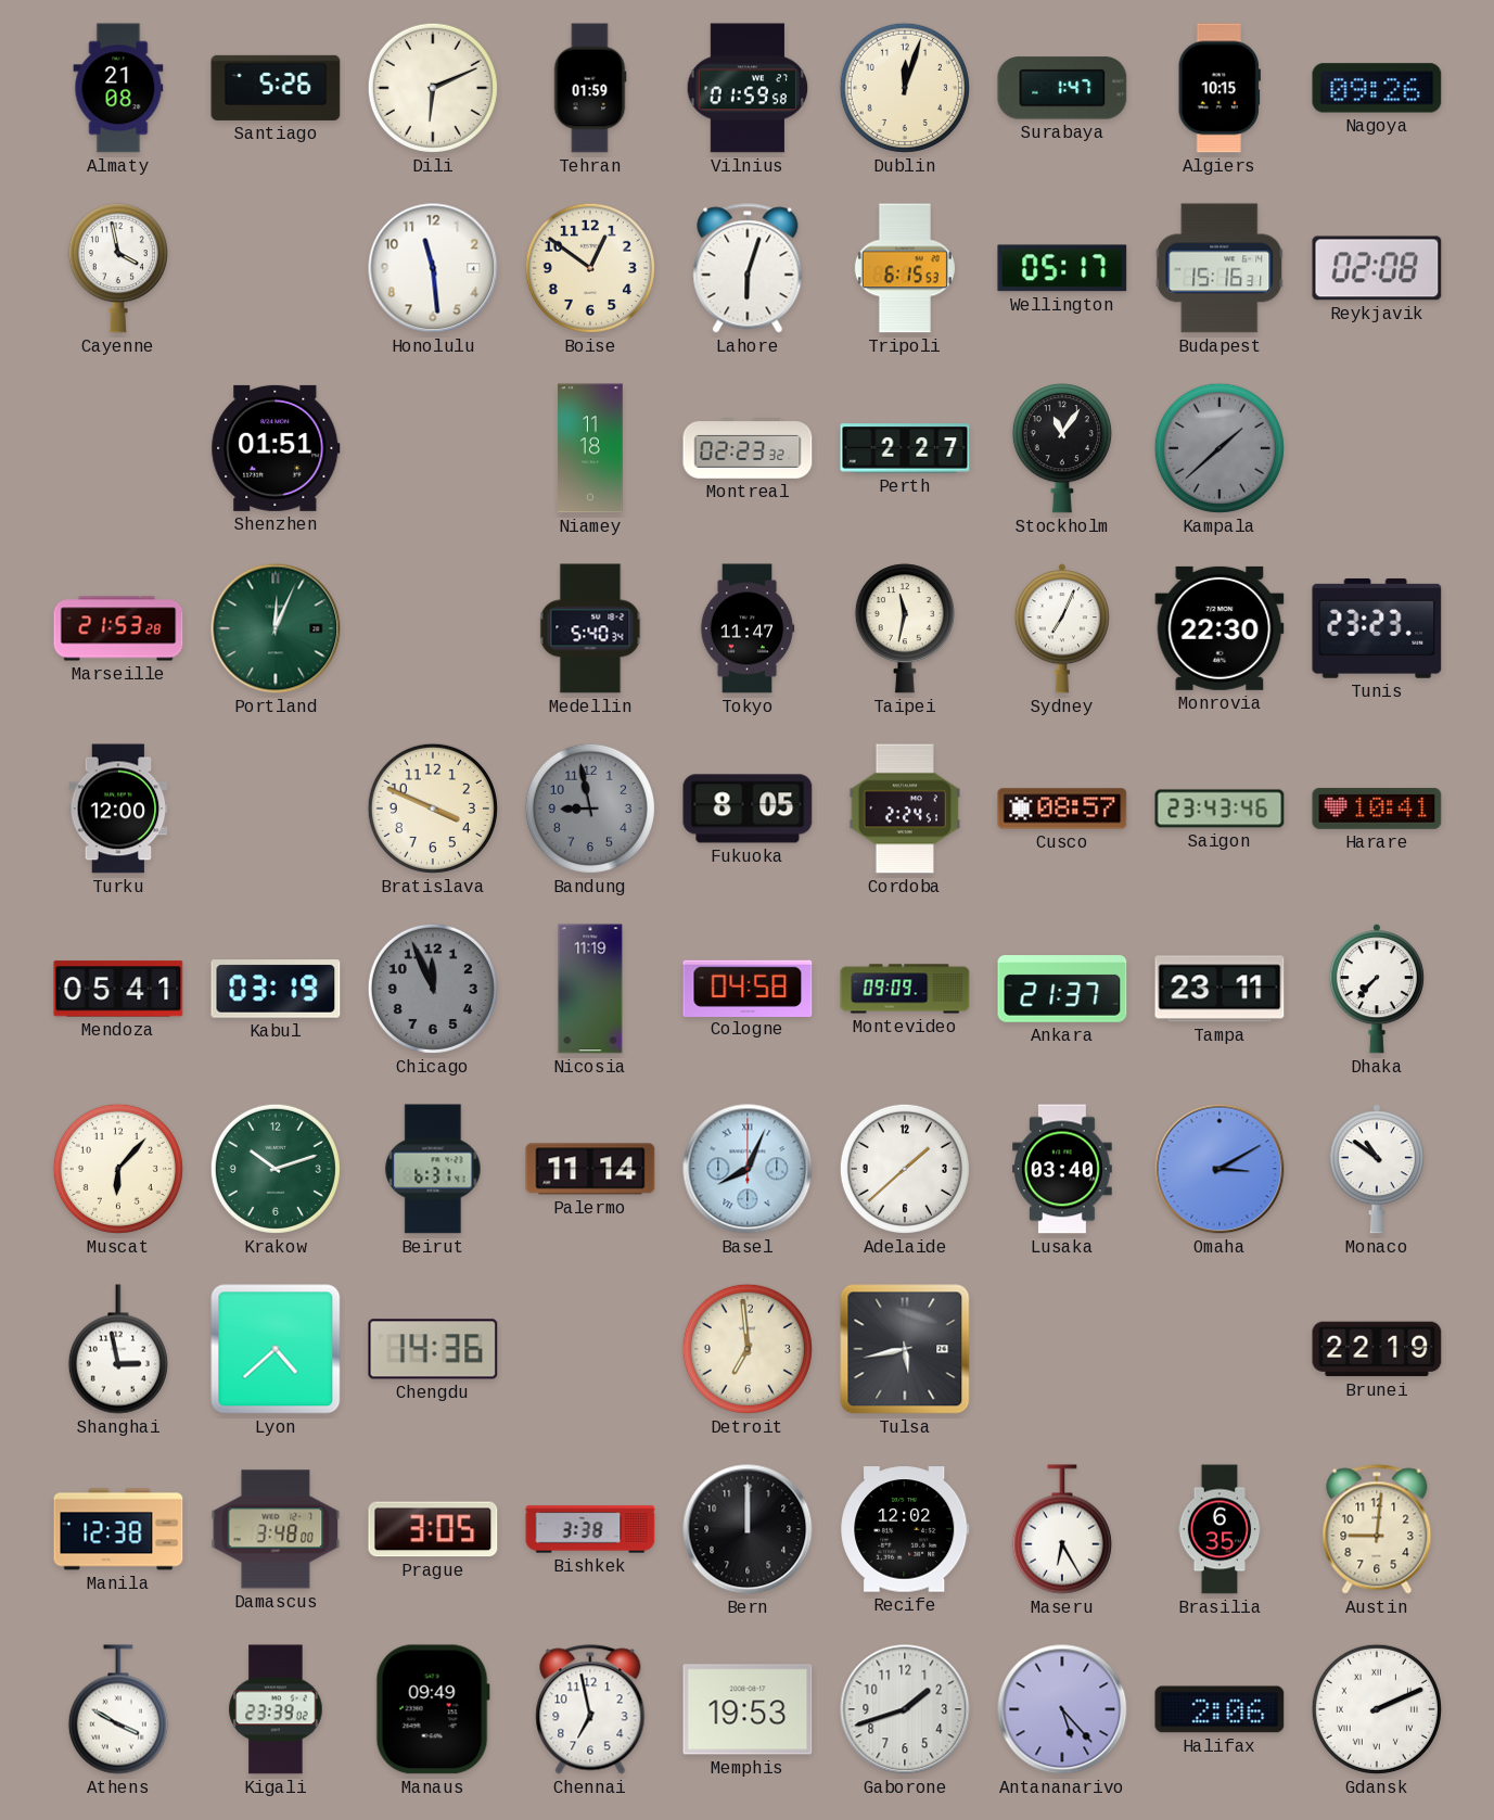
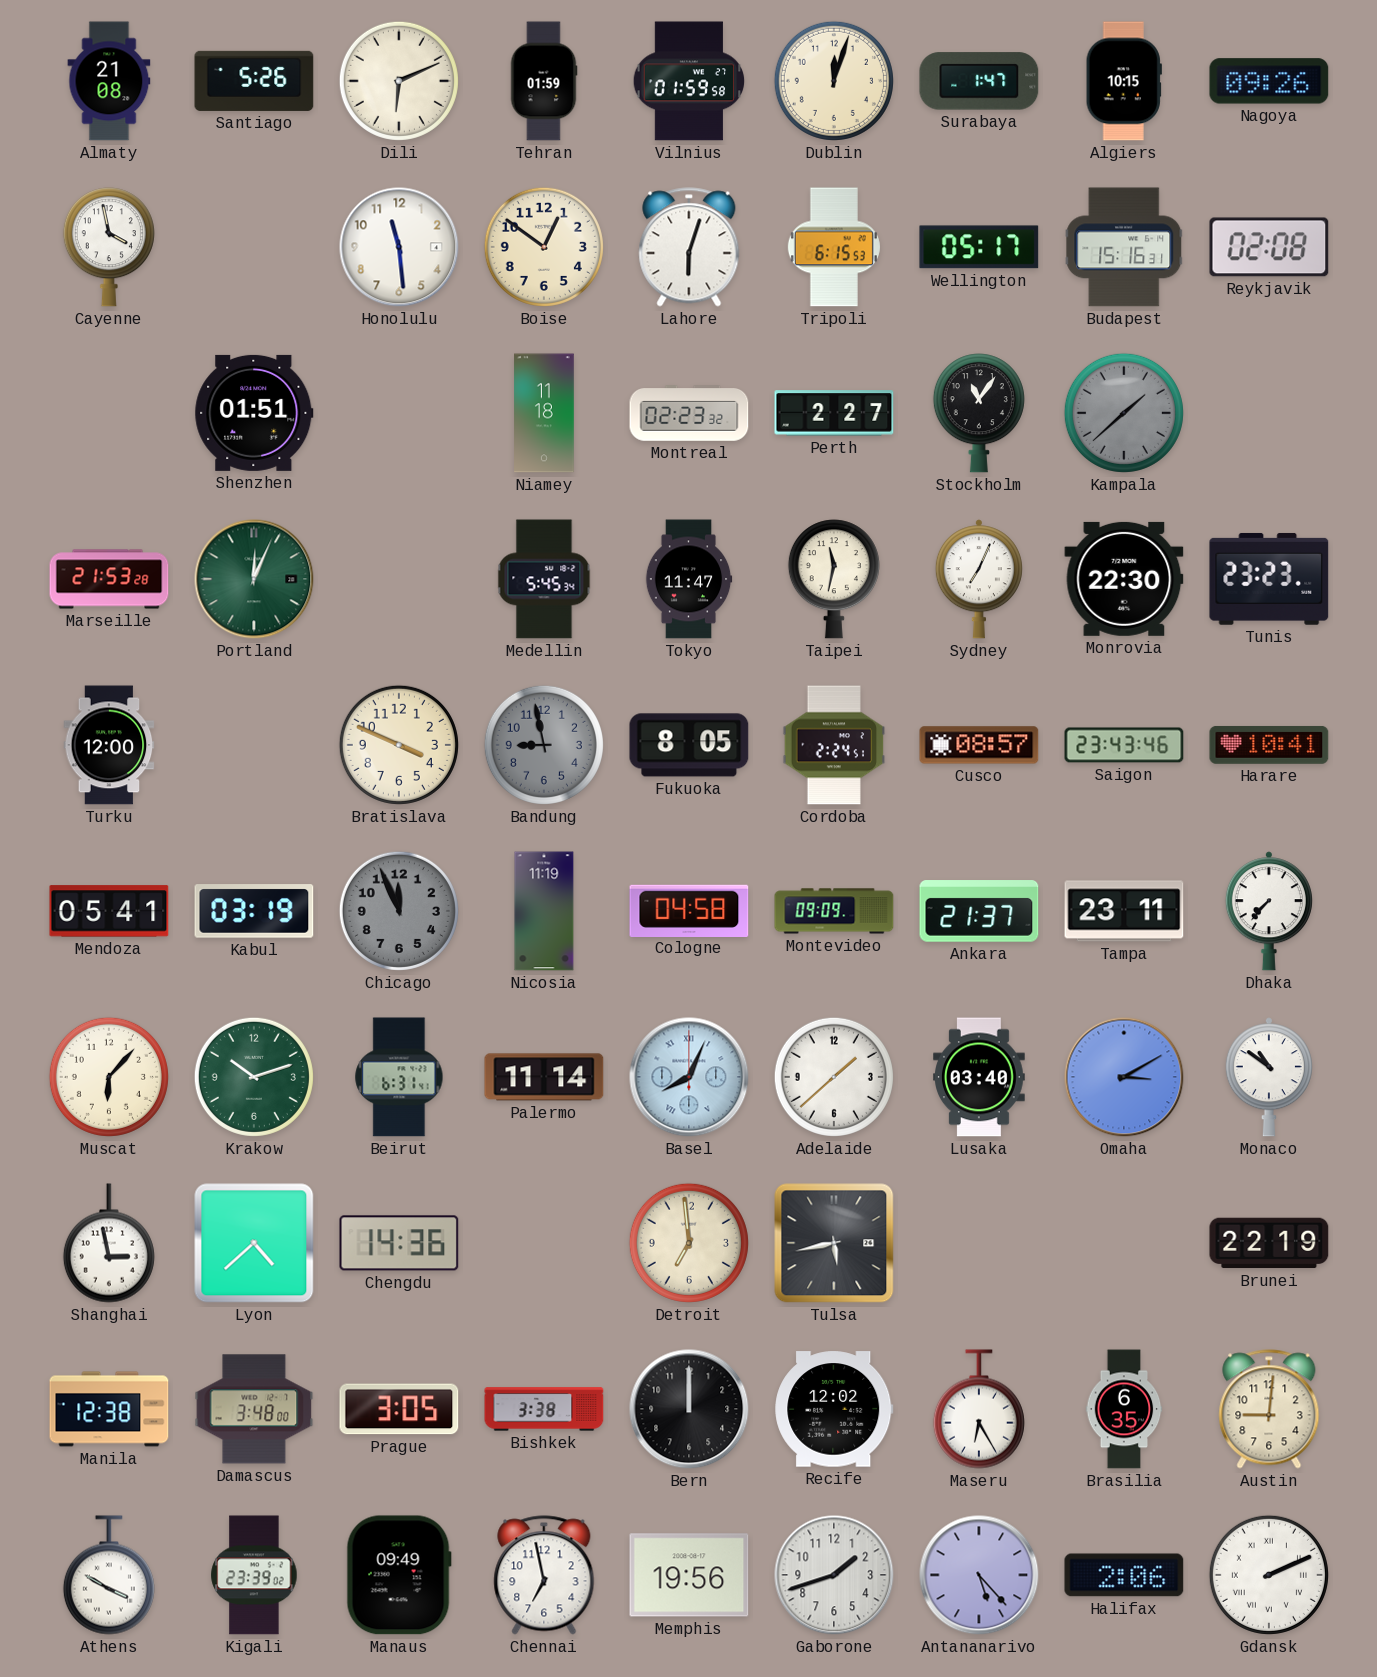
Medellin: 5:40 -> 5:45
Memphis: 19:53 -> 19:56
